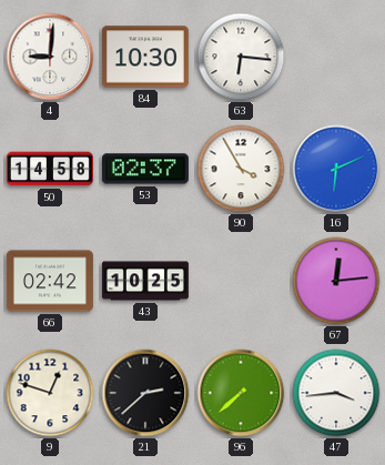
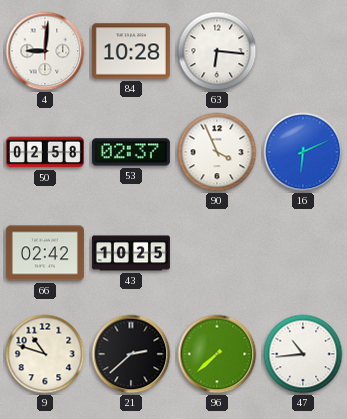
84: 10:30 -> 10:28
50: 14:58 -> 02:58
90: 3:55 -> 3:56
67: 12:14 -> none
9: 12:48 -> 10:48
47: 3:44 -> 10:44
